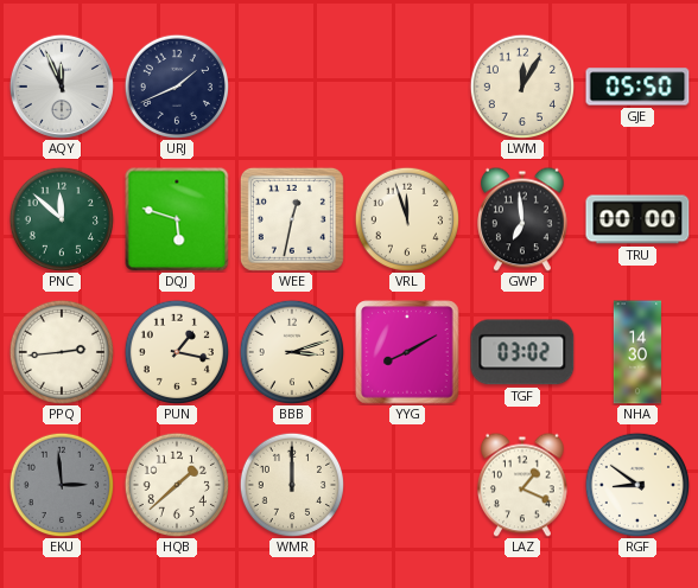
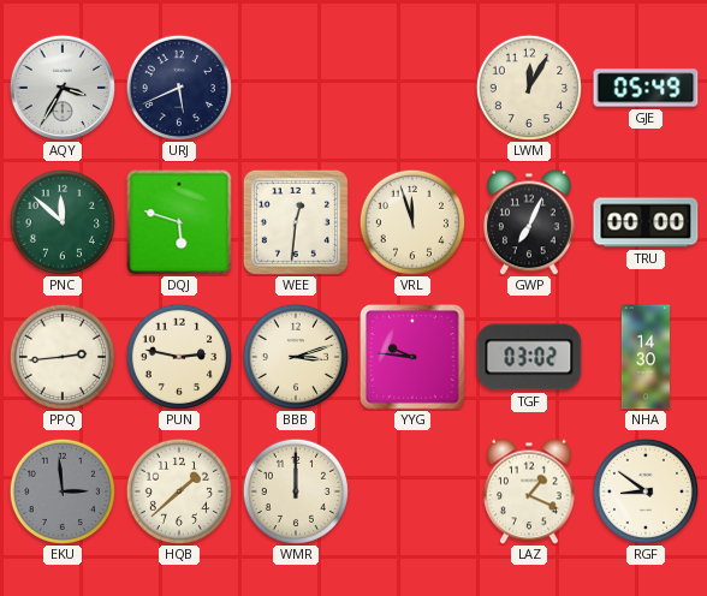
AQY: 11:56 -> 3:35
URJ: 1:41 -> 5:41
GJE: 05:50 -> 05:49
WEE: 12:32 -> 12:31
GWP: 6:59 -> 7:04
PUN: 1:17 -> 2:47
YYG: 8:10 -> 9:46
